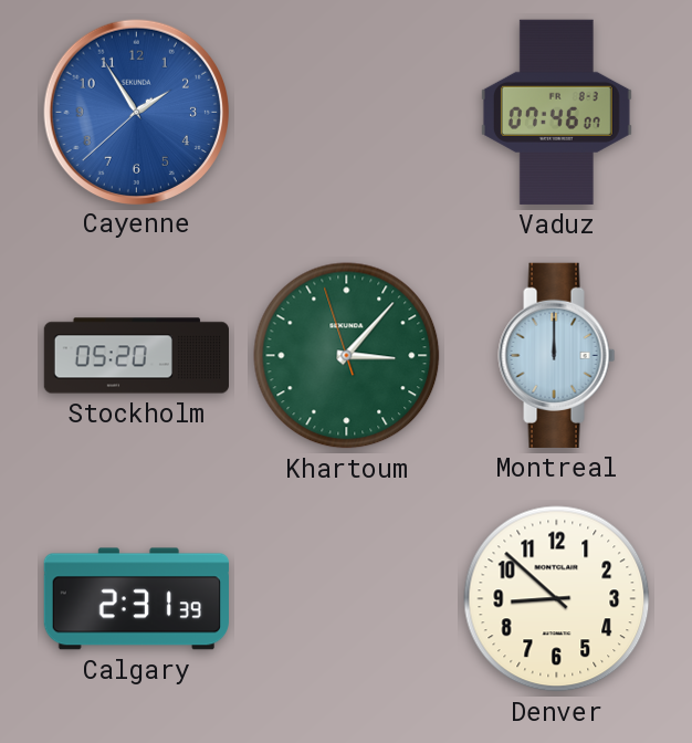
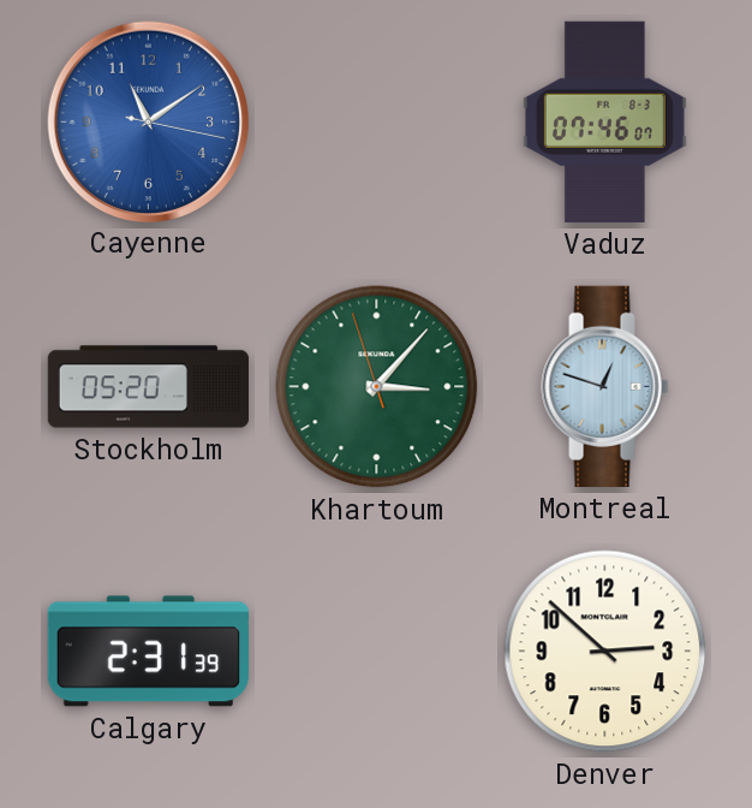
Cayenne: 1:54 -> 11:09
Montreal: 12:00 -> 12:48
Denver: 8:52 -> 2:52
